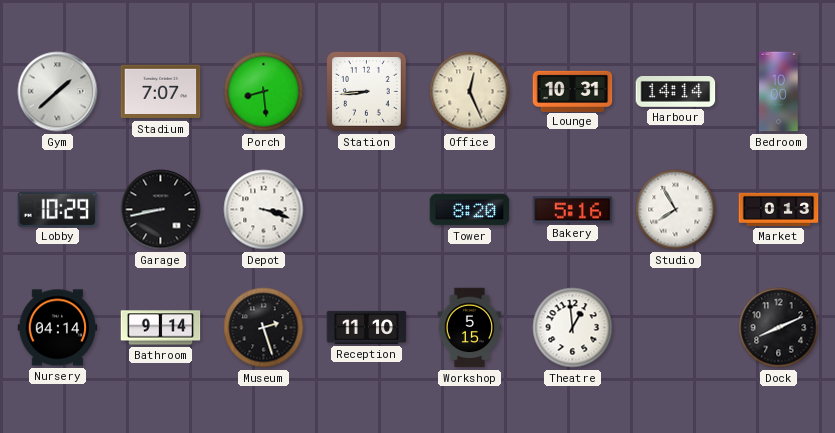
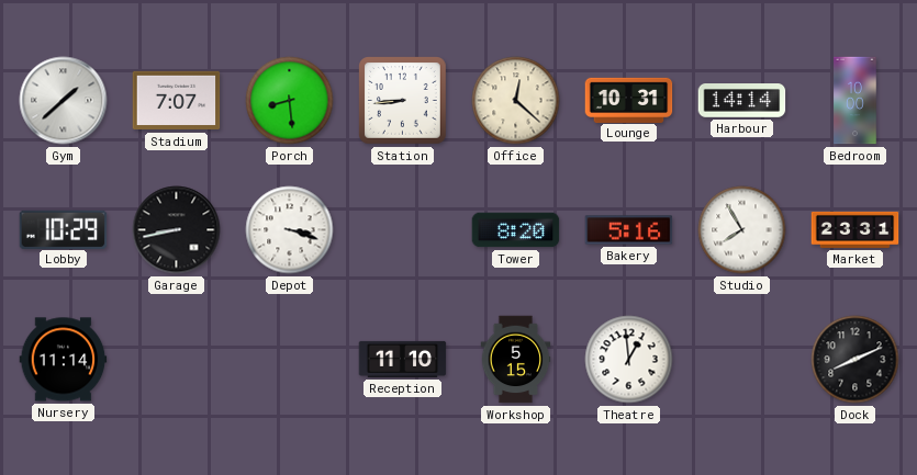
Office: 12:26 -> 12:22
Market: 0:13 -> 23:31
Nursery: 04:14 -> 11:14
Bathroom: 9:14 -> none
Museum: 2:27 -> none
